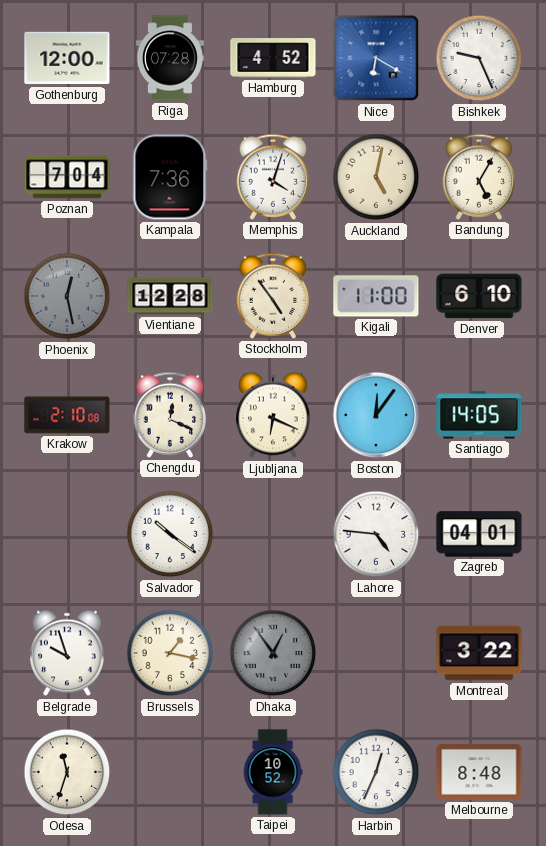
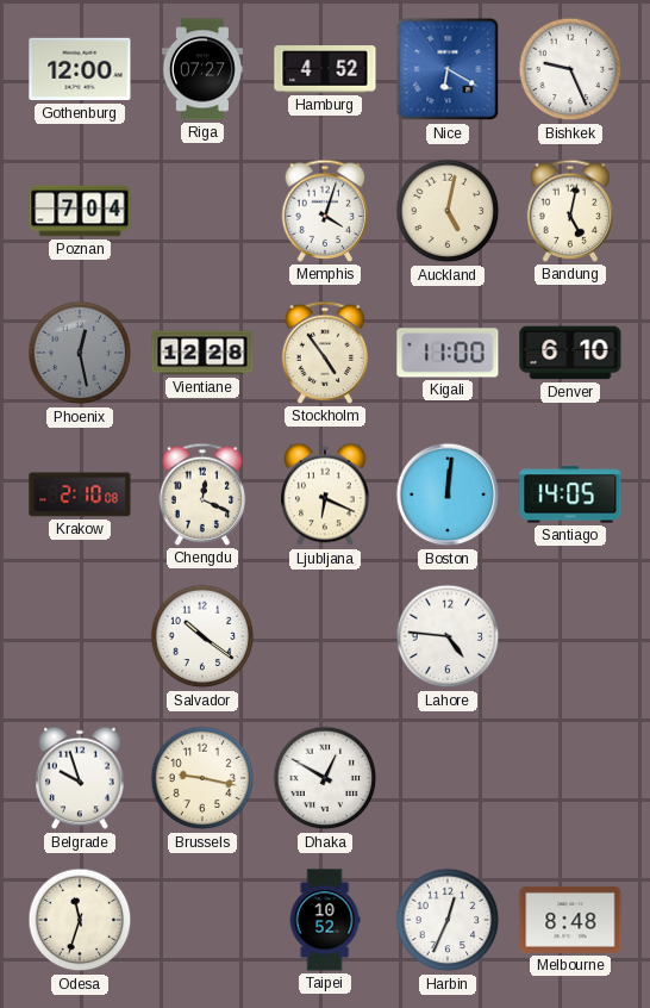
Riga: 07:28 -> 07:27
Kampala: 7:36 -> none
Bandung: 5:05 -> 5:02
Boston: 12:06 -> 12:01
Zagreb: 04:01 -> none
Brussels: 1:17 -> 9:17
Dhaka: 12:54 -> 12:50
Dhaka dial: grey -> white
Montreal: 3:22 -> none
